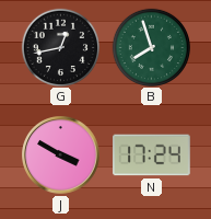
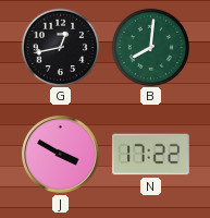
B: 7:57 -> 8:01
N: 17:24 -> 17:22
